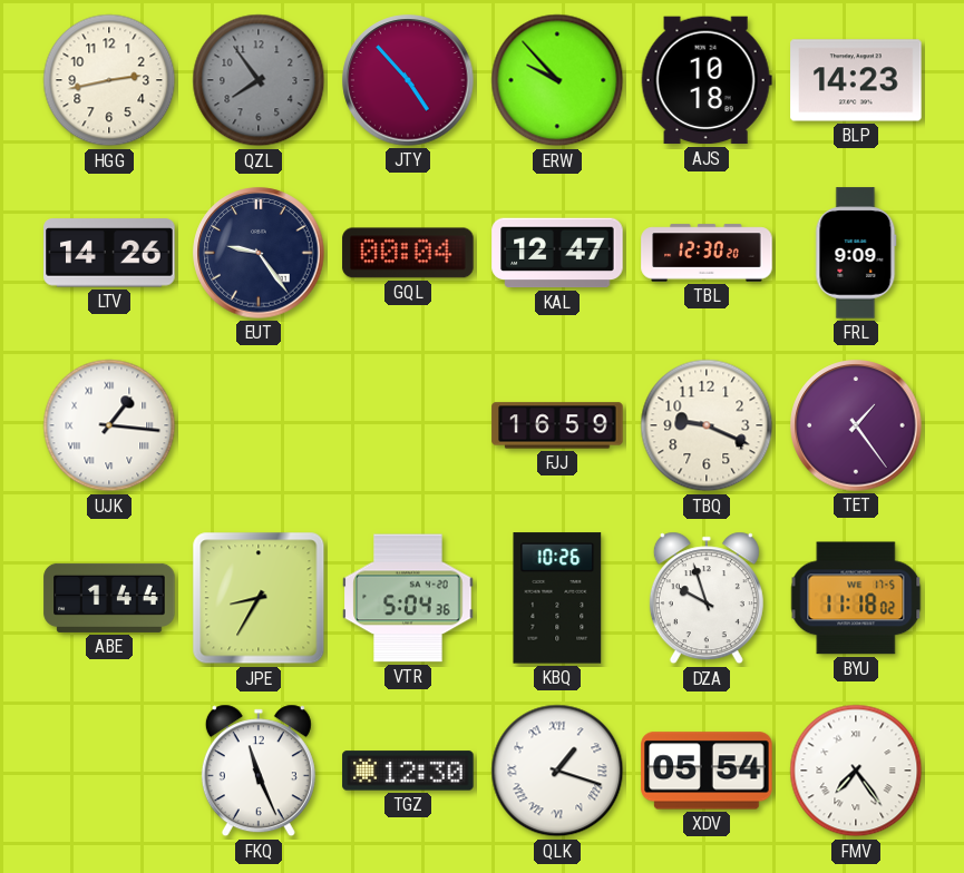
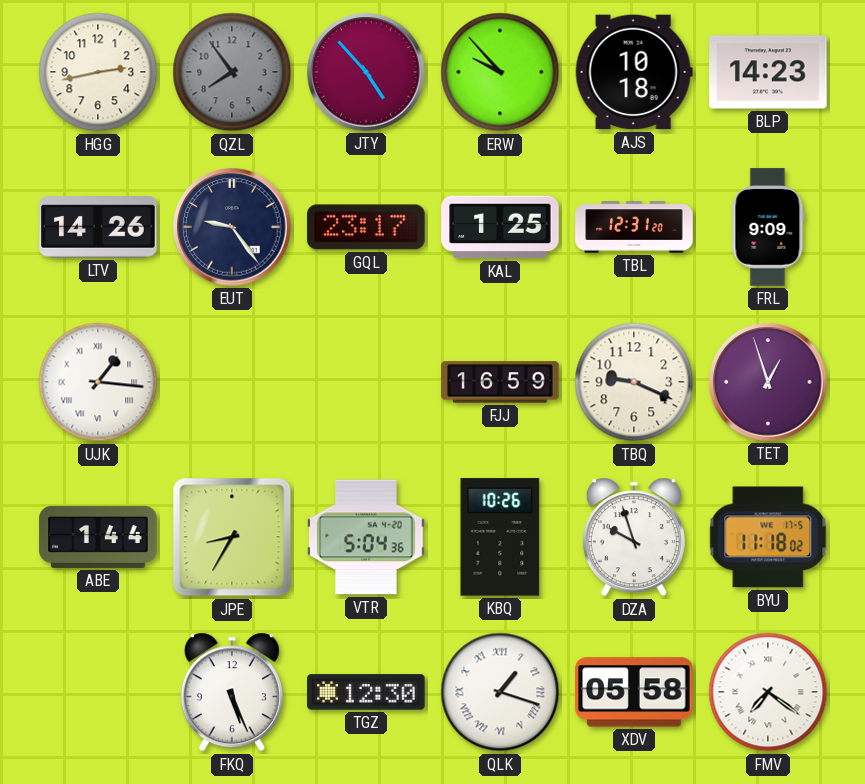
GQL: 00:04 -> 23:17
KAL: 12:47 -> 1:25
TBL: 12:30 -> 12:31
TET: 1:24 -> 12:57
FKQ: 11:26 -> 5:26
XDV: 05:54 -> 05:58
FMV: 7:24 -> 7:21
